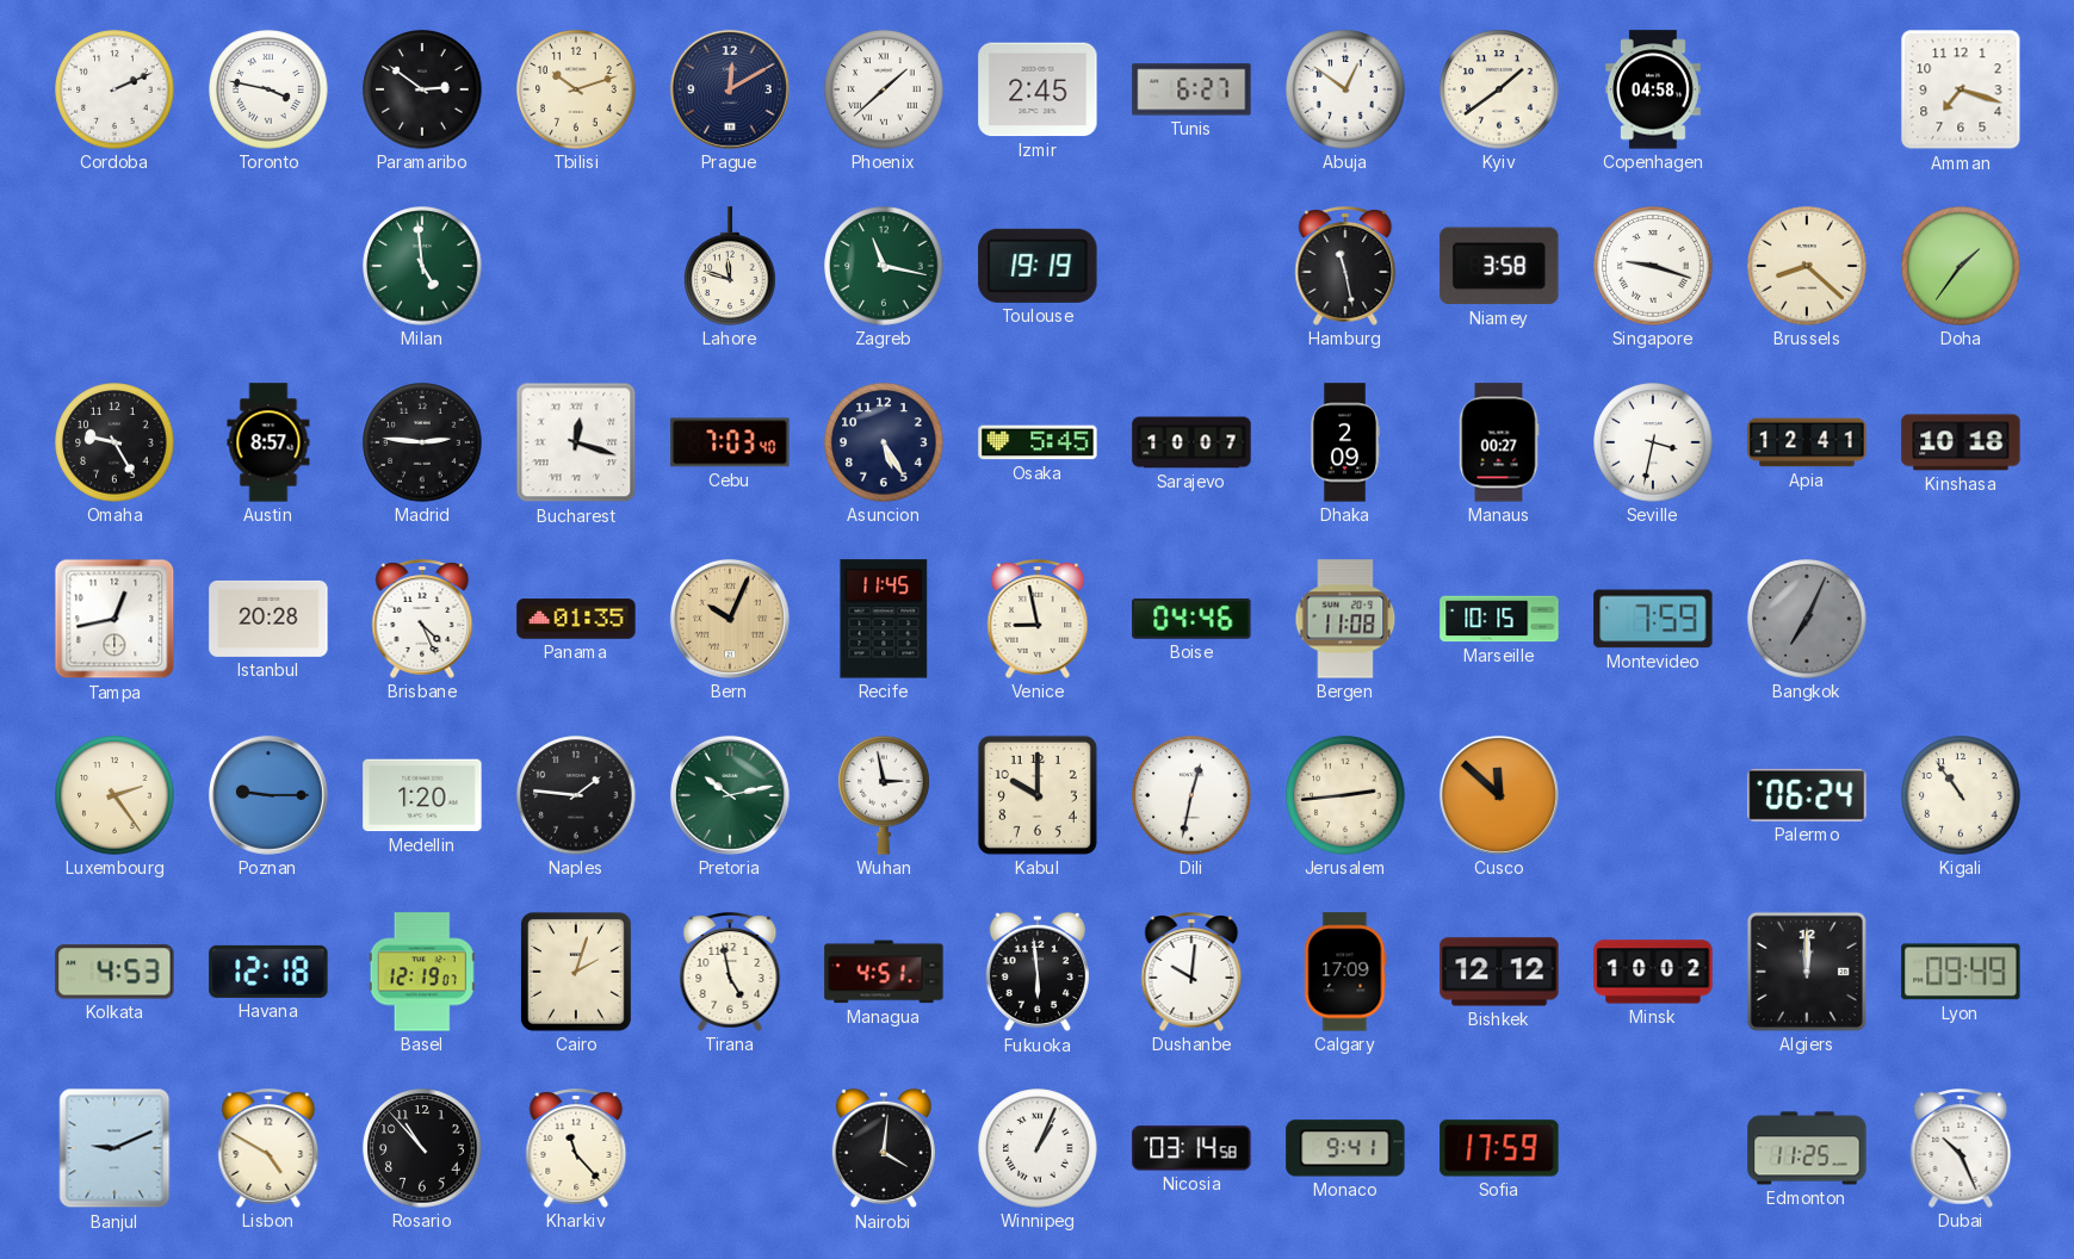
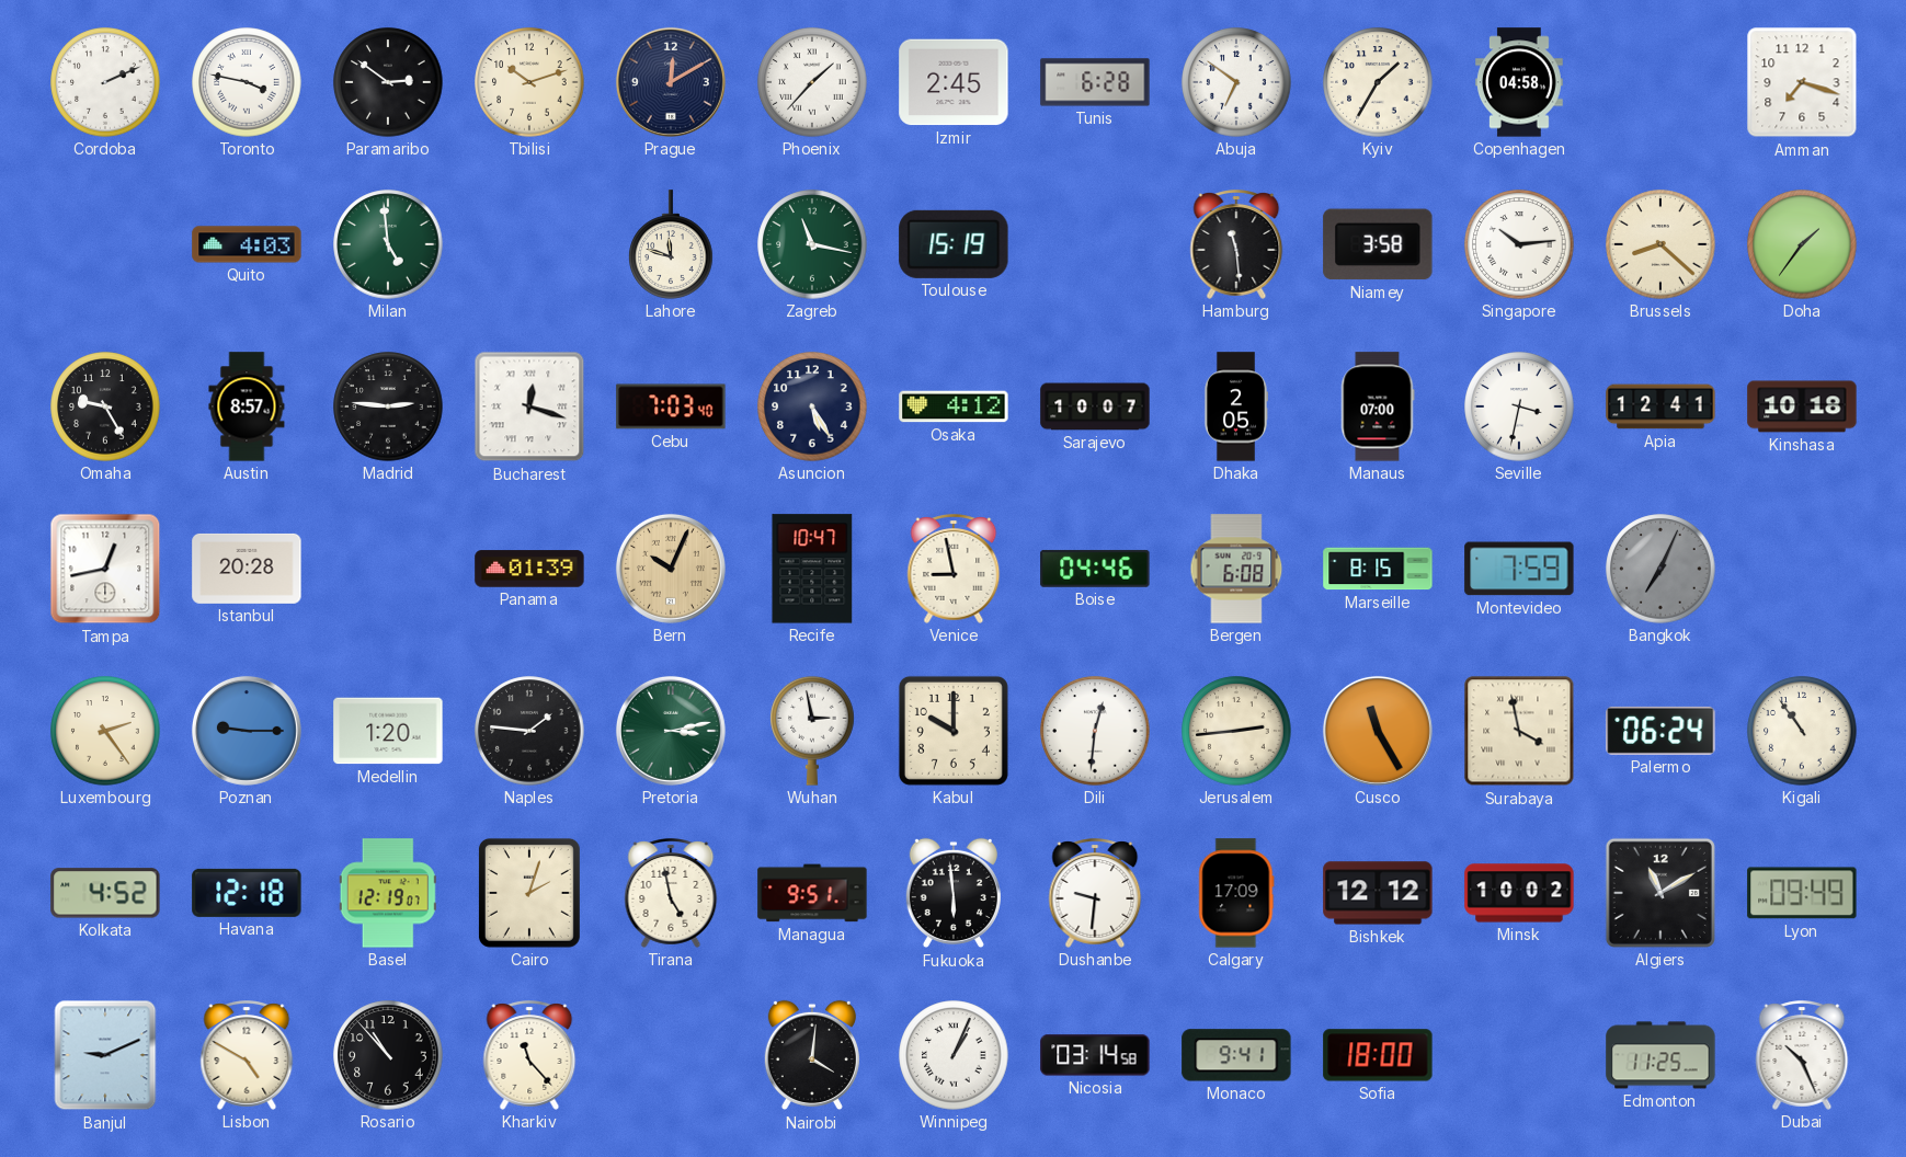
Phoenix: 1:38 -> 1:37
Tunis: 6:27 -> 6:28
Abuja: 12:51 -> 6:51
Kyiv: 1:39 -> 1:35
Quito: none -> 4:03
Toulouse: 19:19 -> 15:19
Hamburg: 11:28 -> 11:29
Singapore: 9:18 -> 10:14
Osaka: 5:45 -> 4:12
Dhaka: 2:09 -> 2:05
Manaus: 00:27 -> 07:00
Brisbane: 4:26 -> none
Panama: 01:35 -> 01:39
Recife: 11:45 -> 10:47
Bergen: 11:08 -> 6:08
Marseille: 10:15 -> 8:15
Pretoria: 10:13 -> 3:13
Dili: 12:32 -> 12:31
Cusco: 11:52 -> 11:25
Surabaya: none -> 3:58
Kolkata: 4:53 -> 4:52
Managua: 4:51 -> 9:51
Dushanbe: 10:01 -> 9:31
Algiers: 12:00 -> 11:10
Sofia: 17:59 -> 18:00
